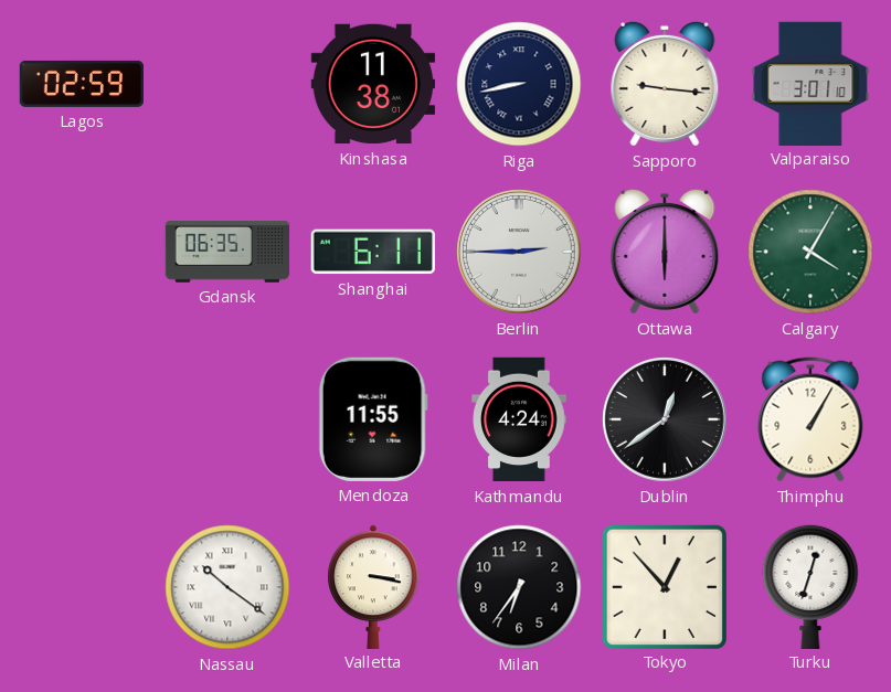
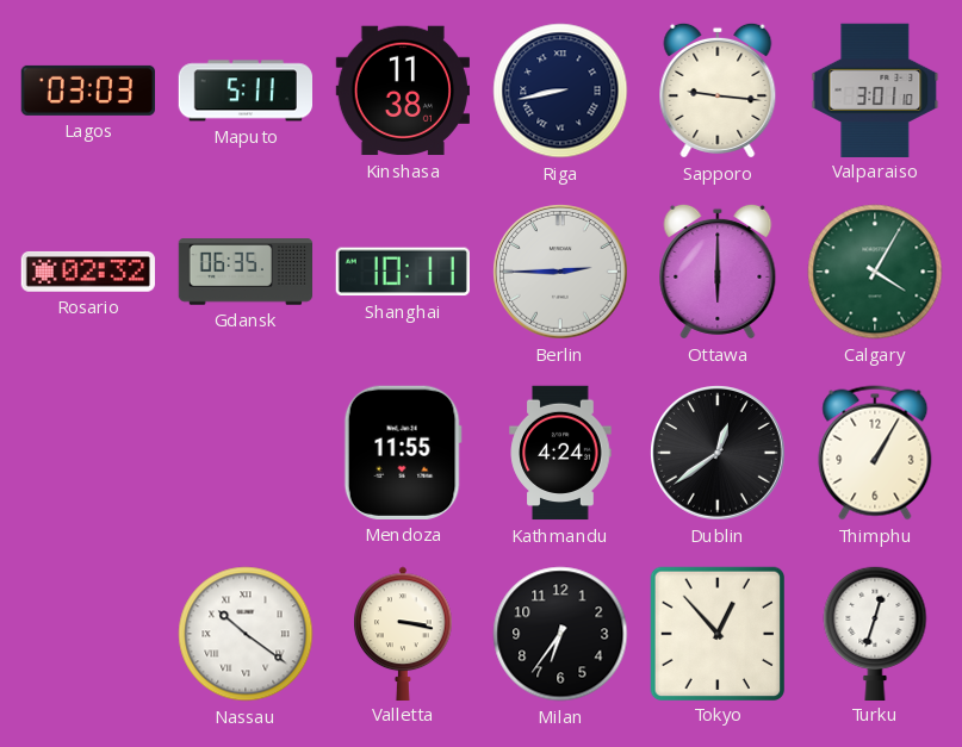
Lagos: 02:59 -> 03:03
Maputo: none -> 5:11
Rosario: none -> 02:32
Shanghai: 6:11 -> 10:11
